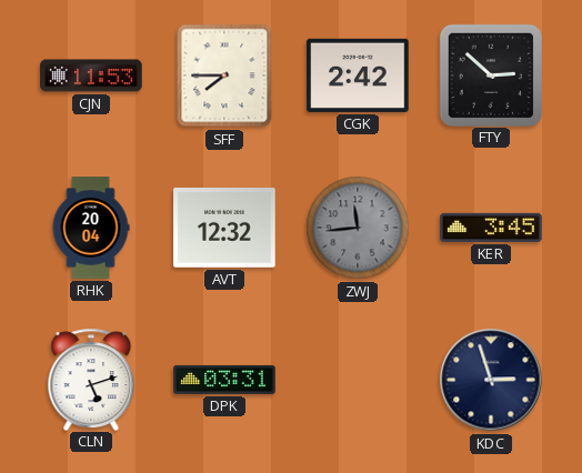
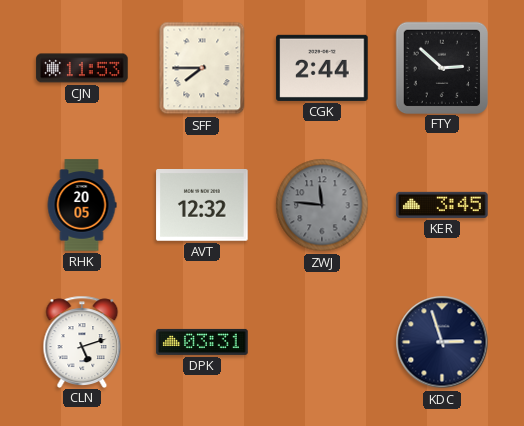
CGK: 2:42 -> 2:44
RHK: 20:04 -> 20:05
ZWJ: 11:44 -> 11:46
